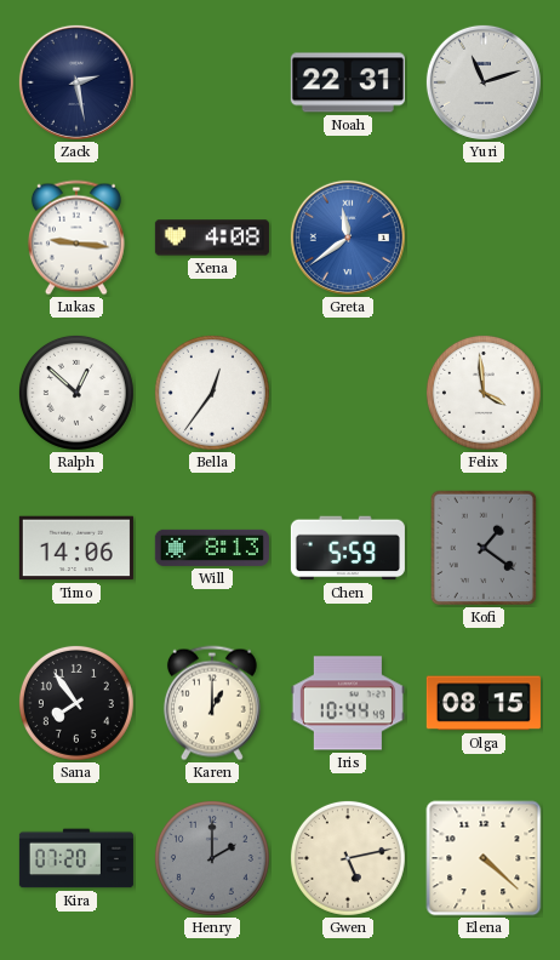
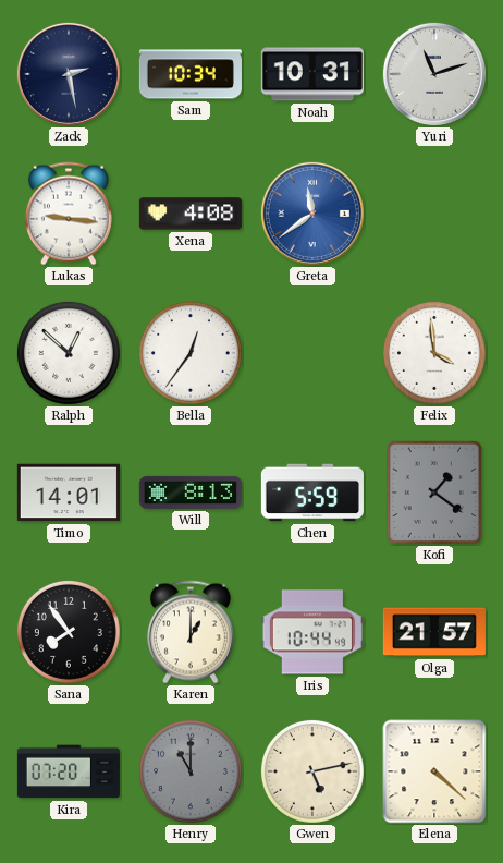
Sam: none -> 10:34
Noah: 22:31 -> 10:31
Timo: 14:06 -> 14:01
Olga: 08:15 -> 21:57
Henry: 2:00 -> 11:00
